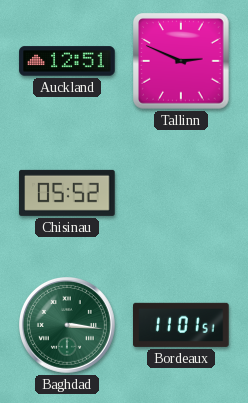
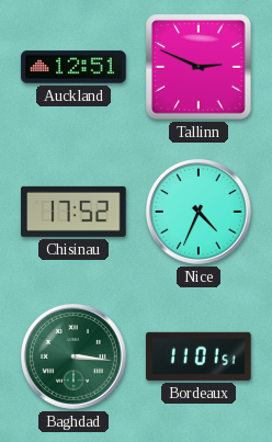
Chisinau: 05:52 -> 17:52
Nice: none -> 4:34
